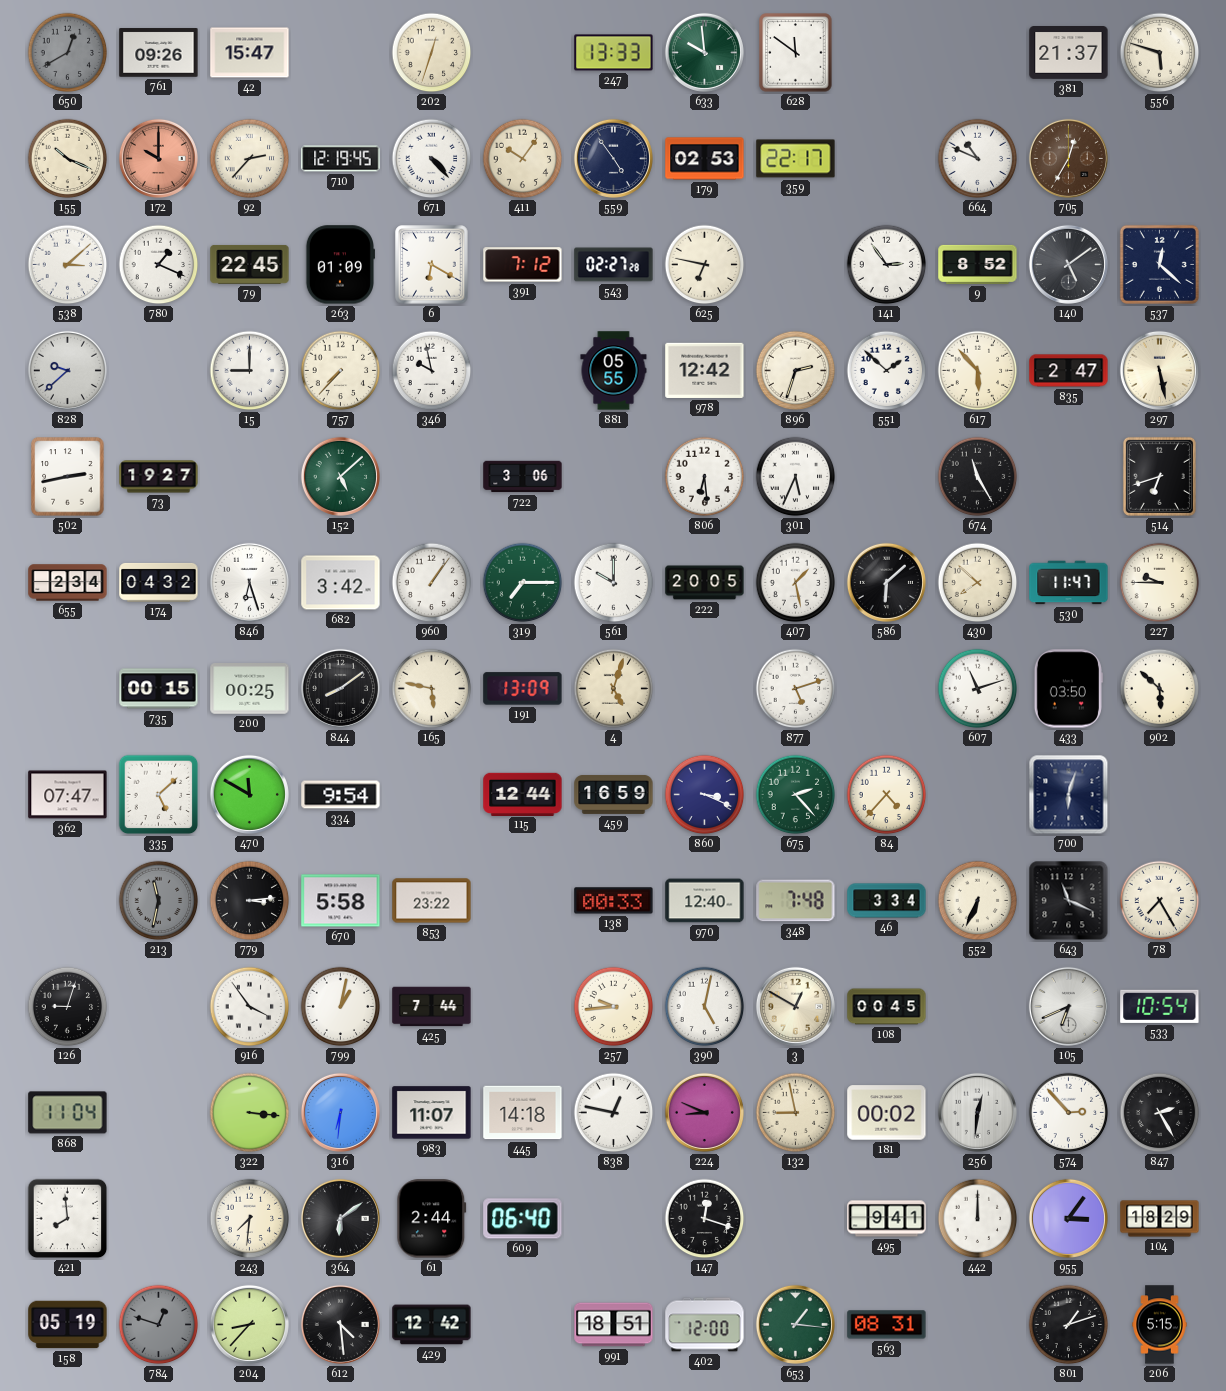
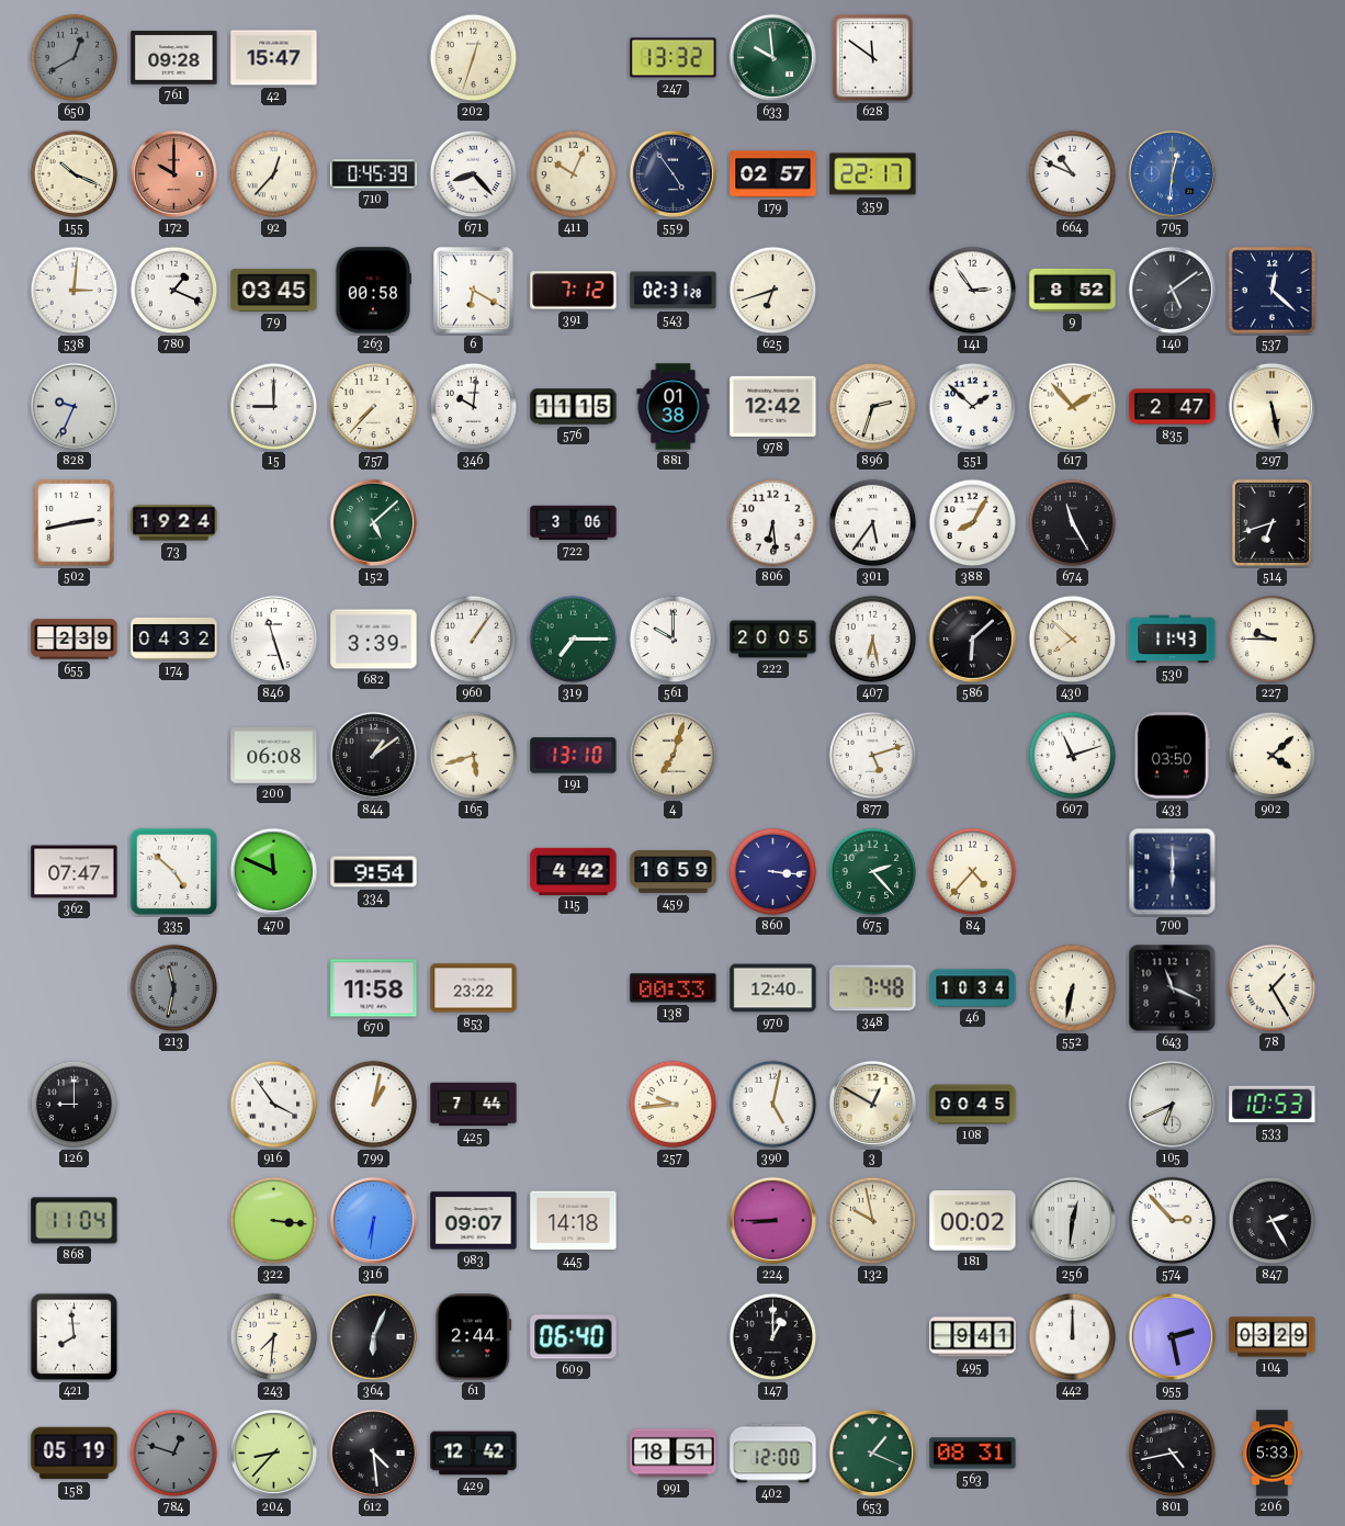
761: 09:26 -> 09:28
247: 13:33 -> 13:32
381: 21:37 -> none
556: 5:48 -> none
92: 2:37 -> 12:37
710: 12:19 -> 0:45
671: 4:23 -> 8:23
411: 10:06 -> 10:04
179: 02:53 -> 02:57
705: 12:35 -> 12:31
705 dial: brown -> blue
538: 3:08 -> 3:01
79: 22:45 -> 03:45
263: 01:09 -> 00:58
543: 02:27 -> 02:31
625: 6:47 -> 6:42
828: 9:38 -> 9:34
346: 9:58 -> 10:01
576: none -> 11:15
881: 05:55 -> 01:38
617: 5:53 -> 1:53
73: 19:27 -> 19:24
301: 5:34 -> 5:36
388: none -> 8:05
655: 2:34 -> 2:39
846: 6:27 -> 11:27
682: 3:42 -> 3:39
407: 1:28 -> 6:28
530: 11:47 -> 11:43
735: 00:15 -> none
200: 00:25 -> 06:08
844: 8:09 -> 1:09
165: 5:47 -> 5:42
191: 13:09 -> 13:10
4: 5:03 -> 7:03
902: 5:52 -> 4:08
335: 5:08 -> 4:52
470: 11:50 -> 11:49
115: 12:44 -> 4:42
860: 3:19 -> 3:16
700: 6:03 -> 6:00
779: 3:14 -> none
670: 5:58 -> 11:58
46: 3:34 -> 10:34
552: 6:34 -> 6:32
78: 7:25 -> 1:25
126: 9:03 -> 9:00
533: 10:54 -> 10:53
983: 11:07 -> 09:07
838: 12:47 -> none
224: 8:49 -> 8:45
132: 8:58 -> 9:58
364: 6:09 -> 6:04
147: 12:18 -> 1:00
955: 3:06 -> 2:28
104: 18:29 -> 03:29
653: 1:16 -> 1:19
801: 1:12 -> 4:43
206: 5:15 -> 5:33
